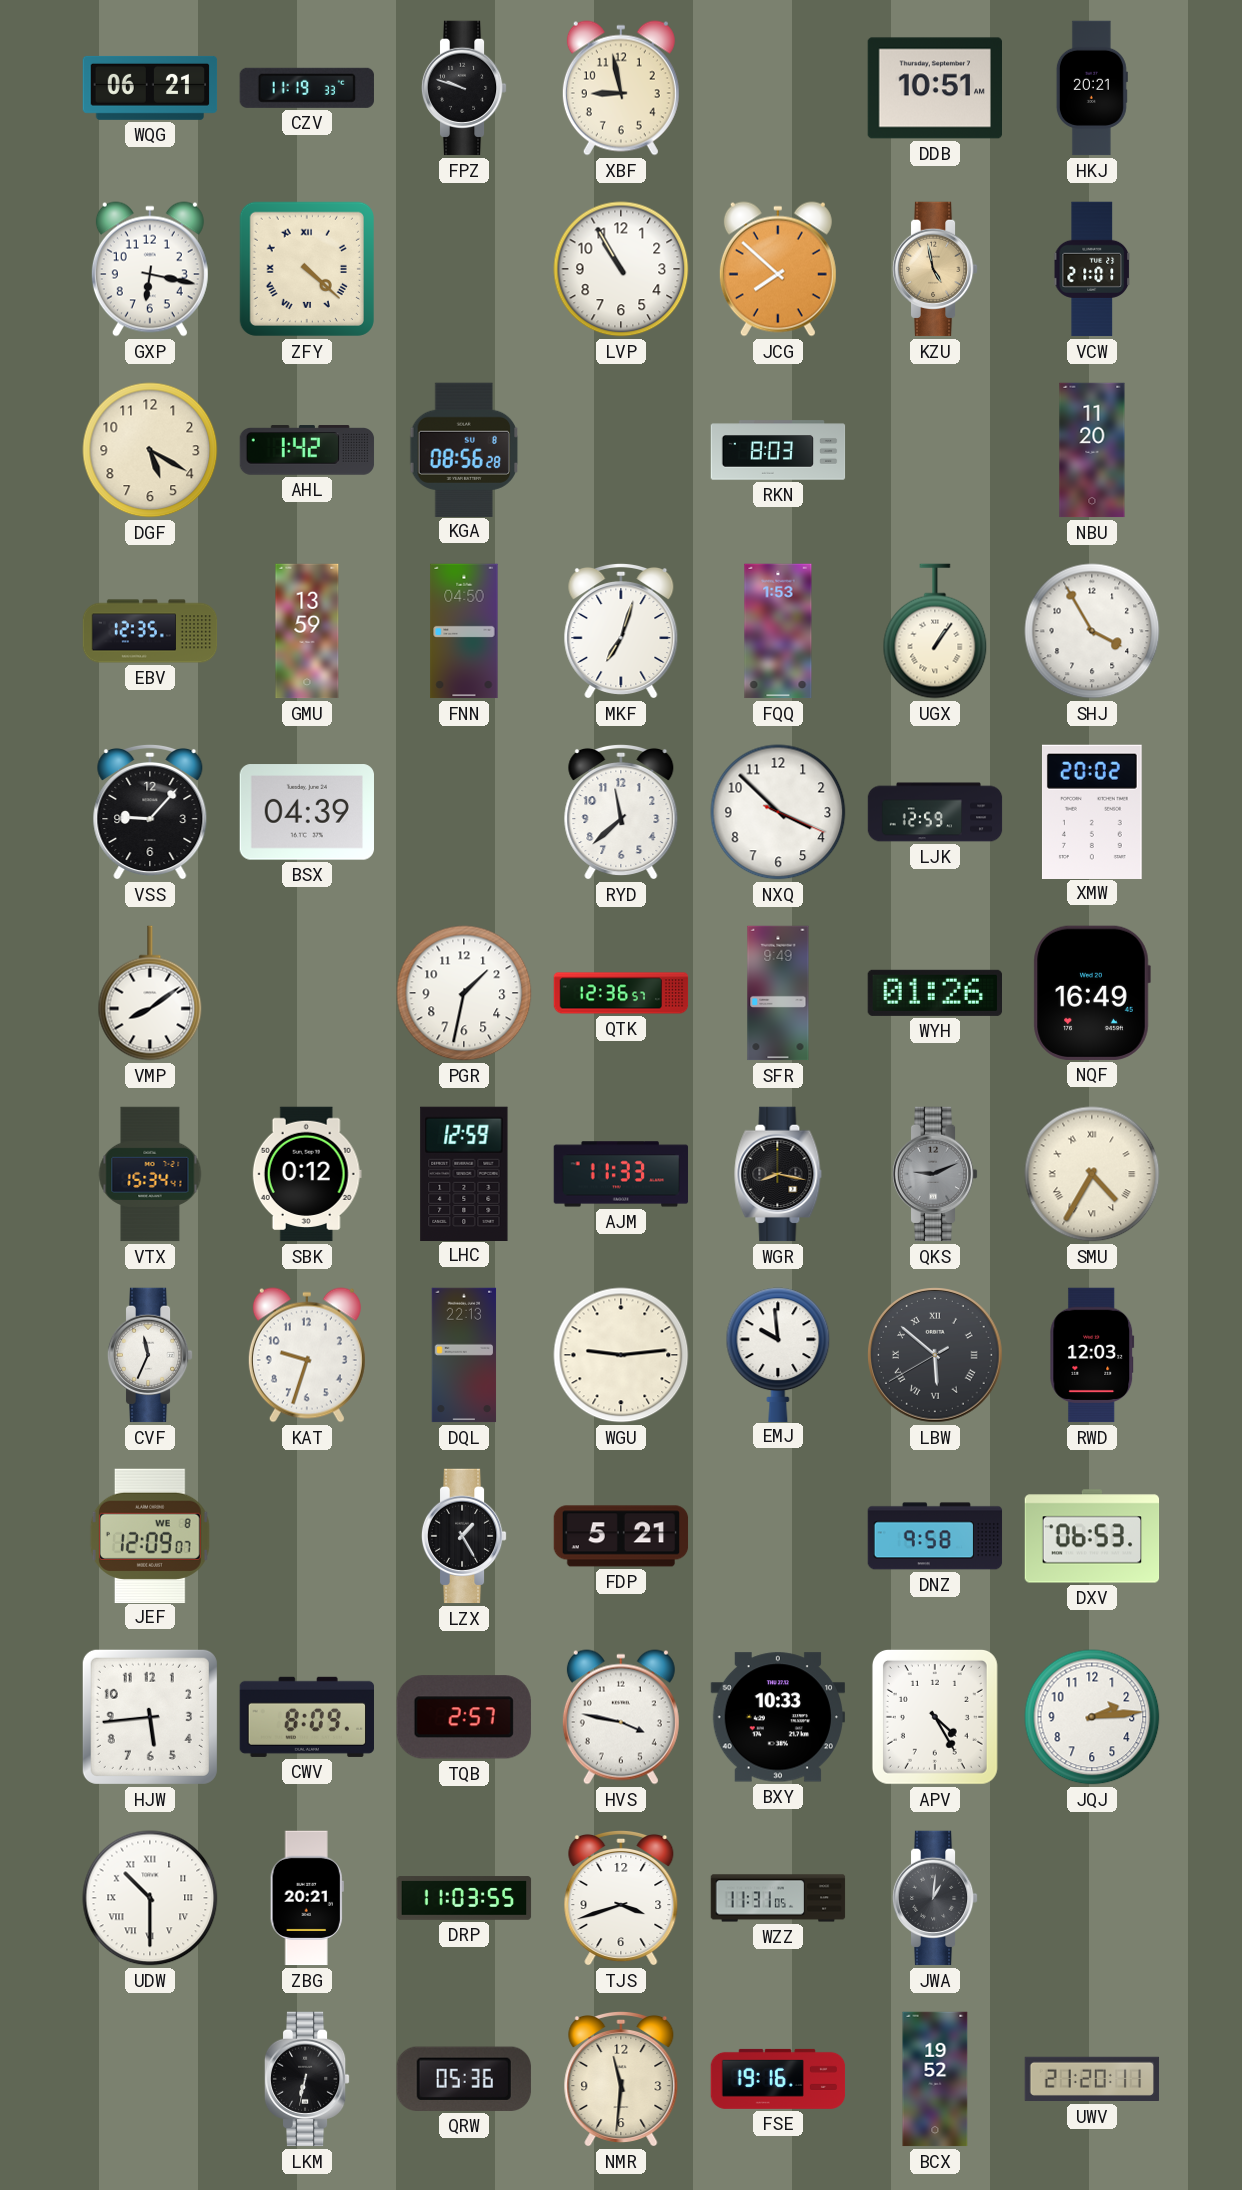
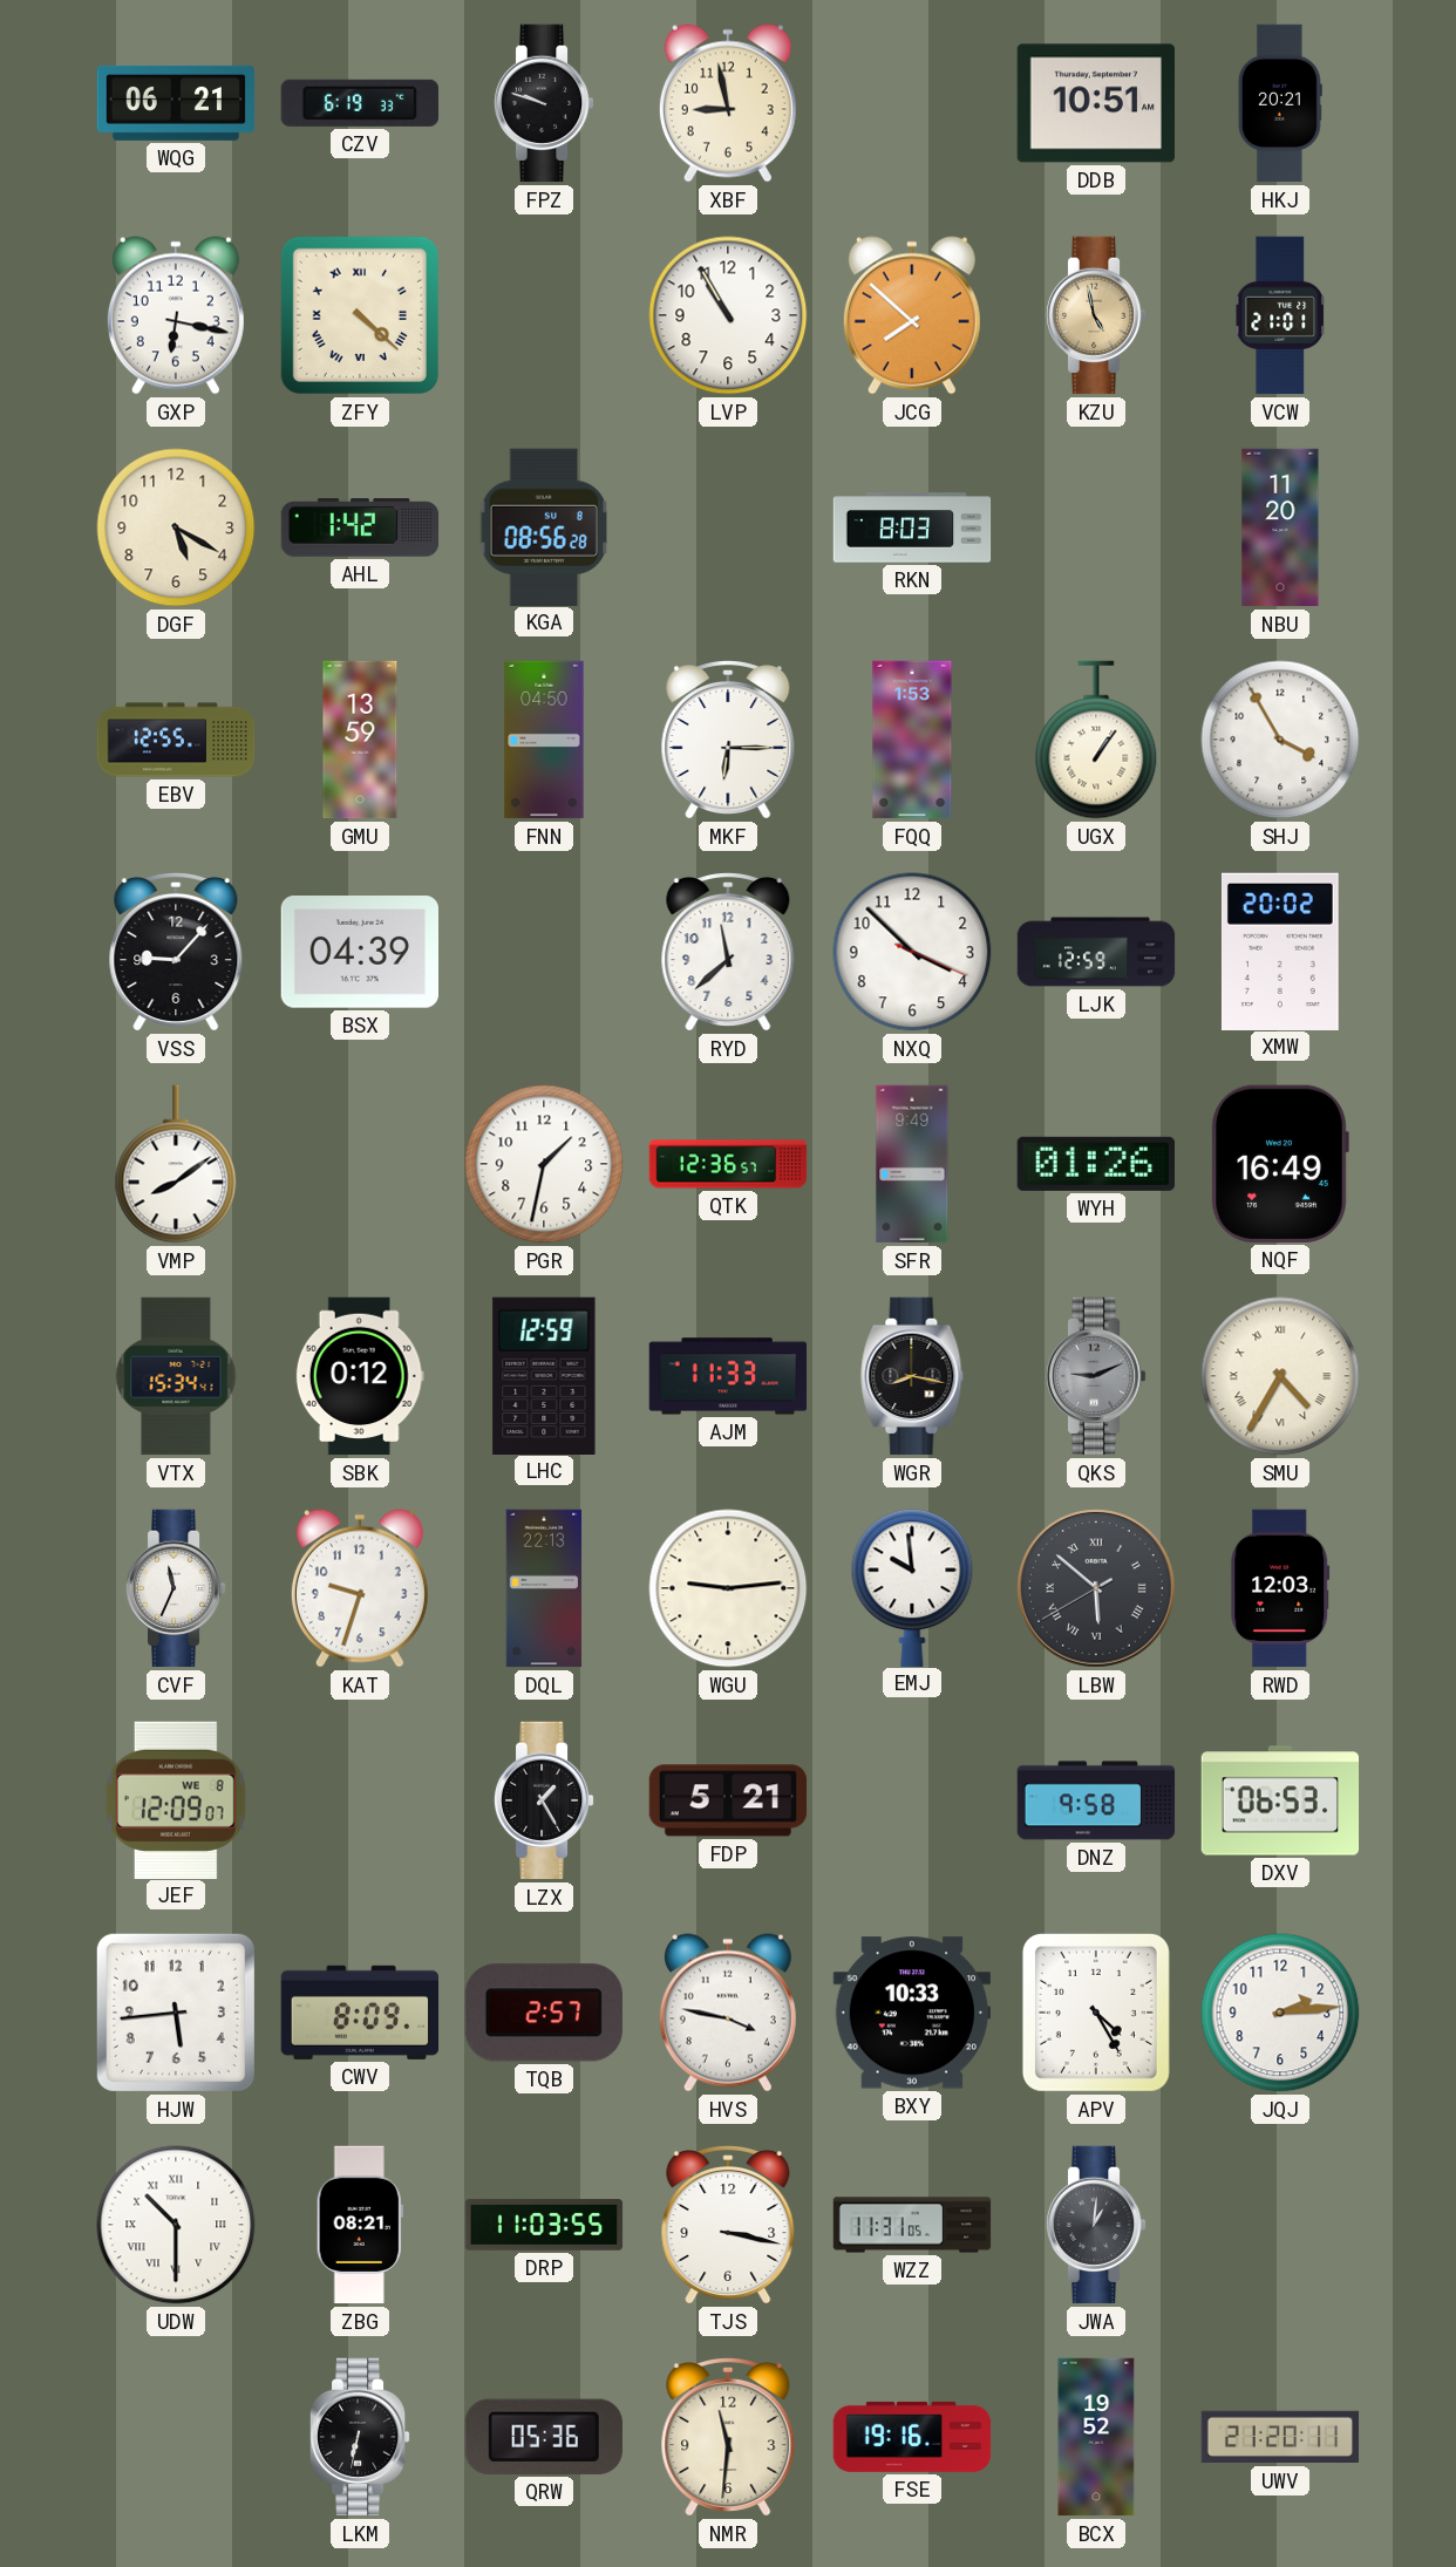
CZV: 11:19 -> 6:19
EBV: 12:35 -> 12:55
MKF: 7:03 -> 6:15
ZBG: 20:21 -> 08:21
TJS: 3:42 -> 3:17
